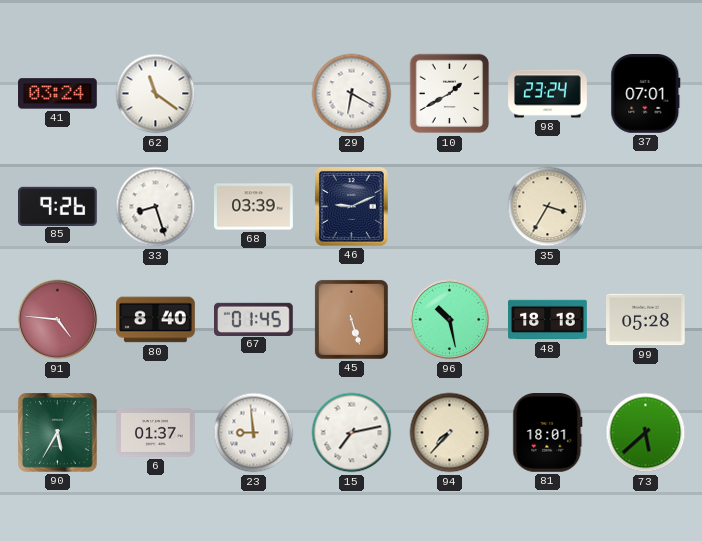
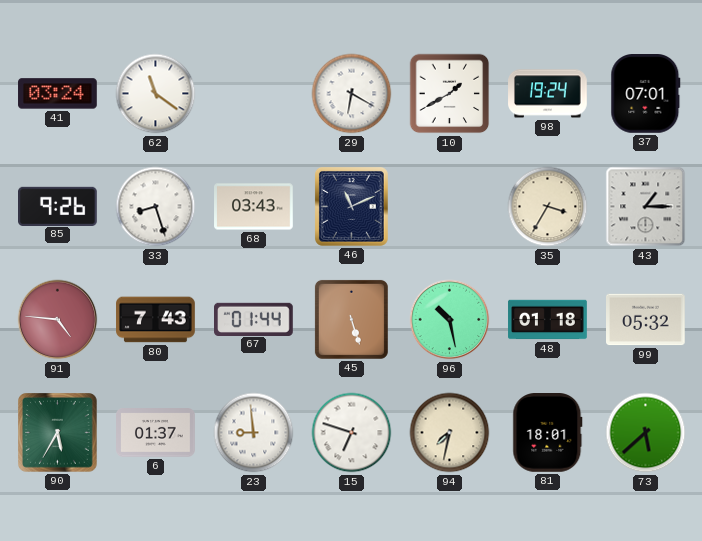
98: 23:24 -> 19:24
68: 03:39 -> 03:43
46: 9:11 -> 11:11
43: none -> 1:15
80: 8:40 -> 7:43
67: 01:45 -> 01:44
48: 18:18 -> 01:18
99: 05:28 -> 05:32
15: 7:13 -> 6:48
94: 7:37 -> 7:32
